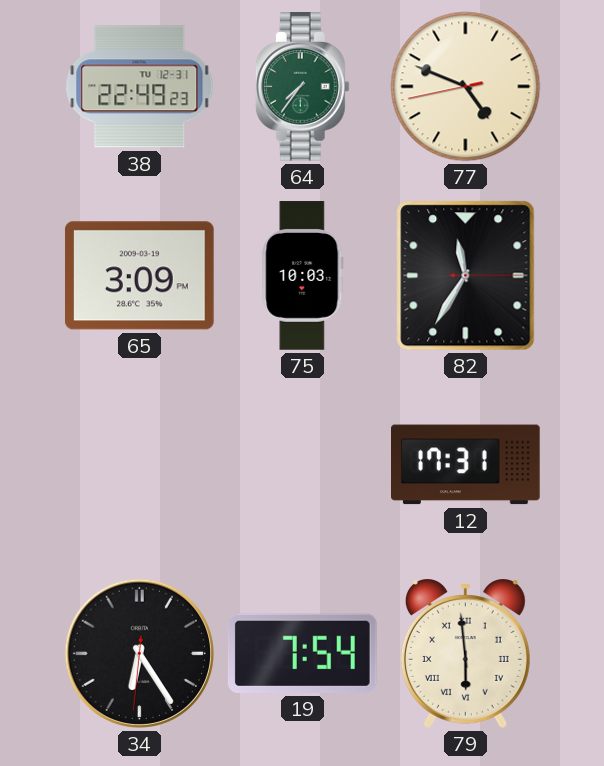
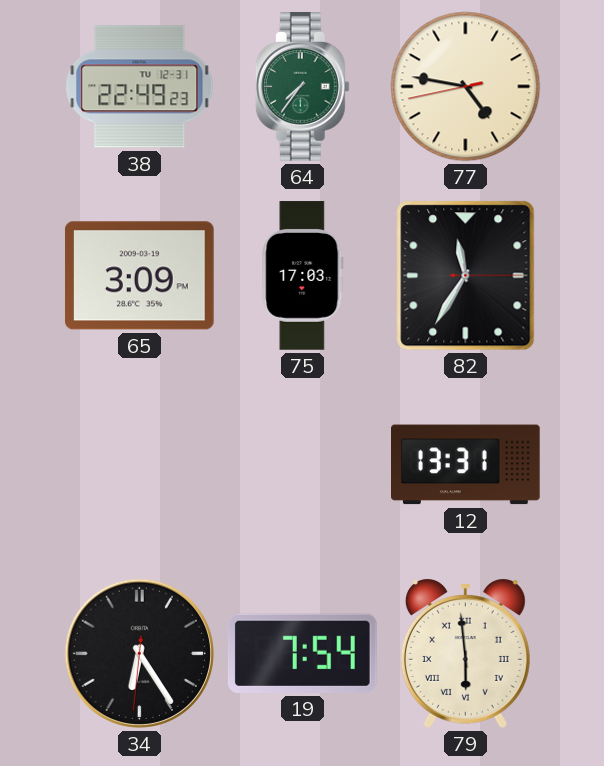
77: 4:48 -> 4:46
75: 10:03 -> 17:03
12: 17:31 -> 13:31
